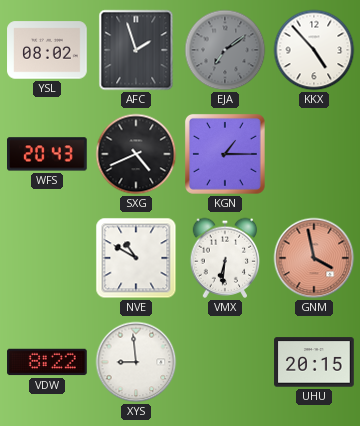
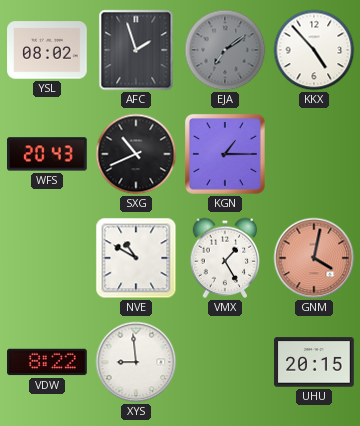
SXG: 4:41 -> 10:41
VMX: 6:31 -> 1:25
GNM: 3:58 -> 4:02
